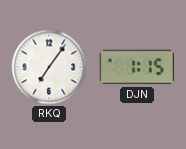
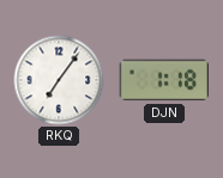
DJN: 1:15 -> 1:18
